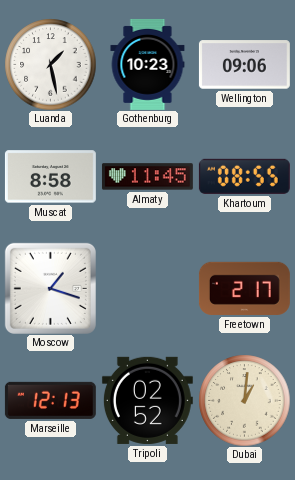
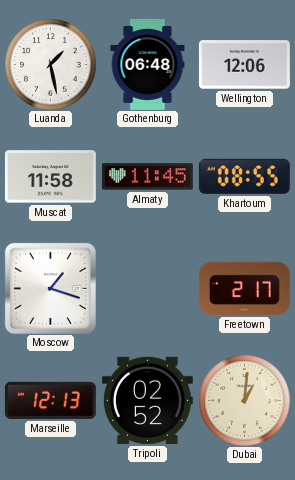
Gothenburg: 10:23 -> 06:48
Wellington: 09:06 -> 12:06
Muscat: 8:58 -> 11:58
